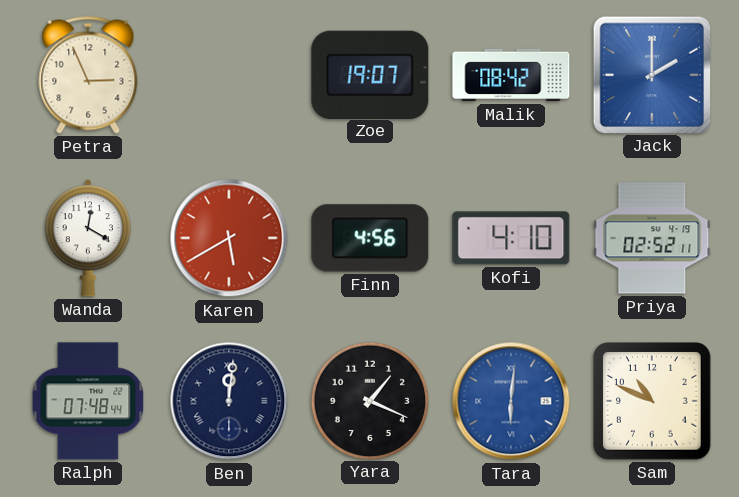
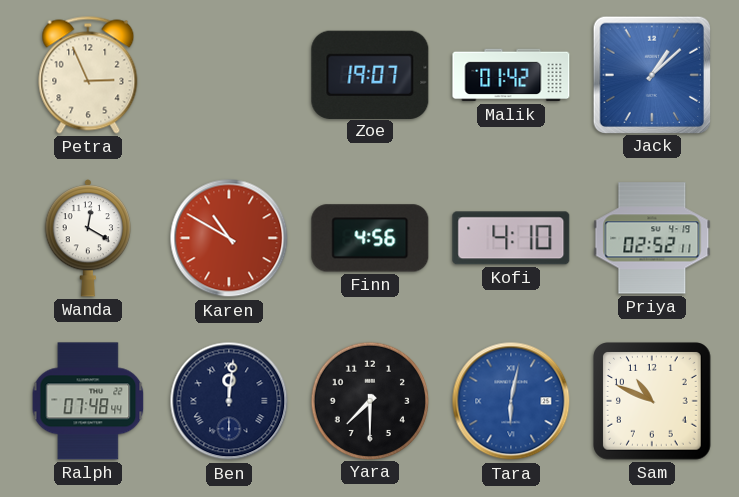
Malik: 08:42 -> 01:42
Jack: 2:00 -> 1:08
Karen: 5:40 -> 10:50
Yara: 1:19 -> 7:30
Tara: 6:01 -> 6:02
